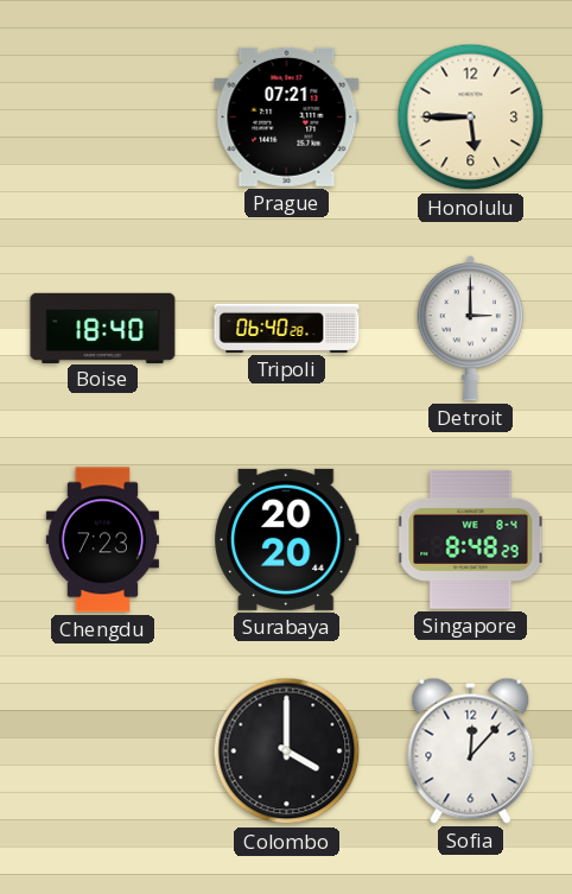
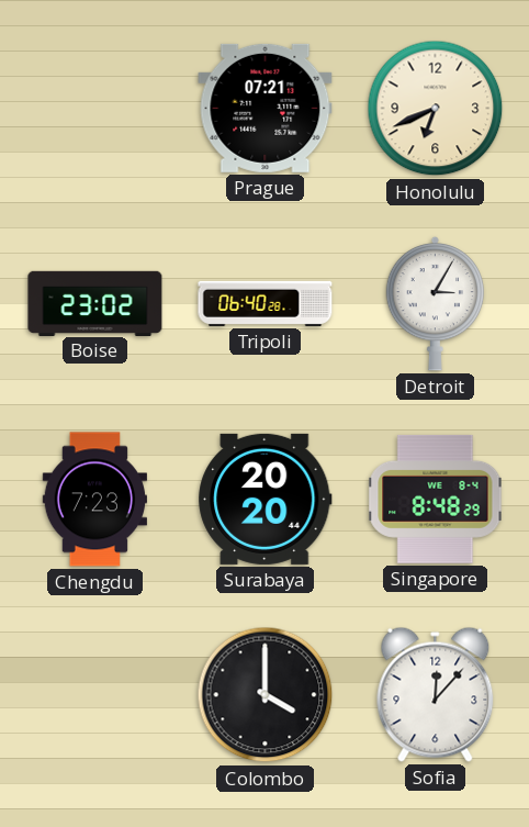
Honolulu: 5:45 -> 6:41
Boise: 18:40 -> 23:02
Detroit: 3:00 -> 3:05
